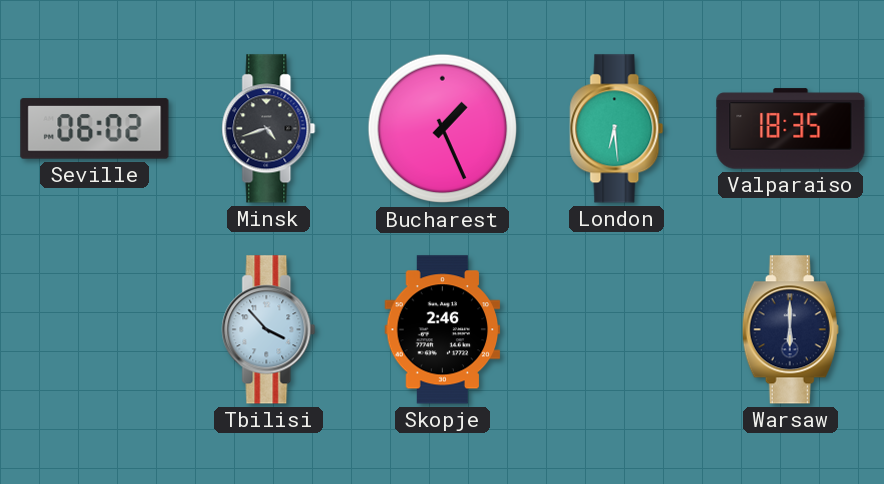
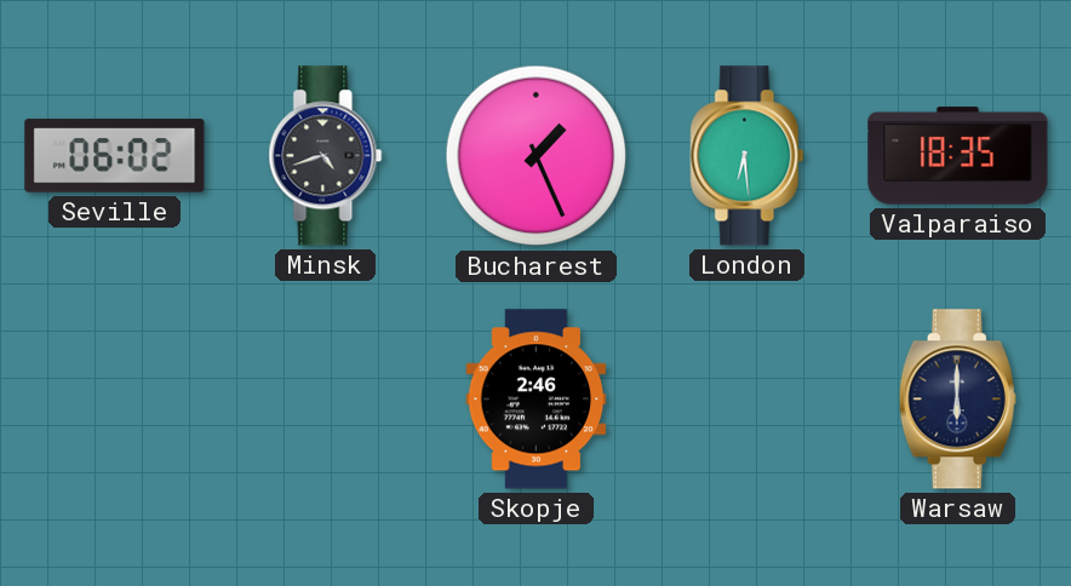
Tbilisi: 3:53 -> none
